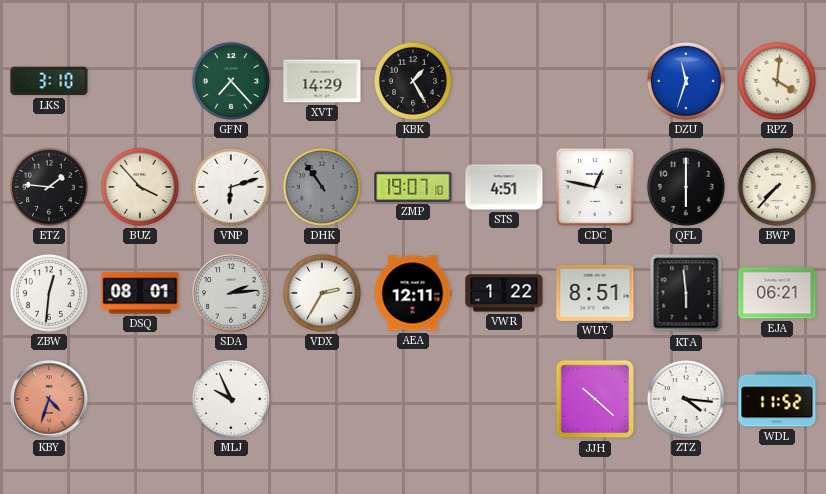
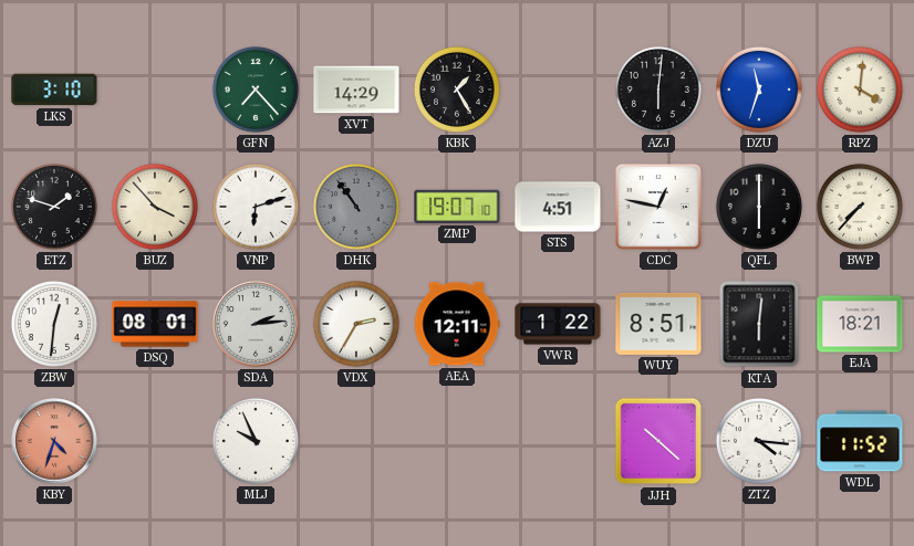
AZJ: none -> 6:01
ETZ: 1:46 -> 1:48
KTA: 5:59 -> 6:01
EJA: 06:21 -> 18:21
